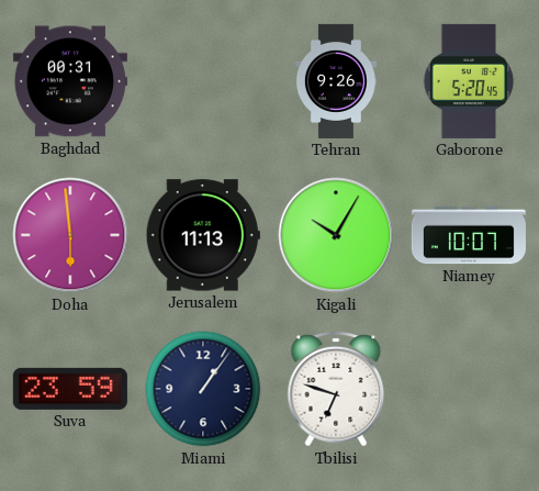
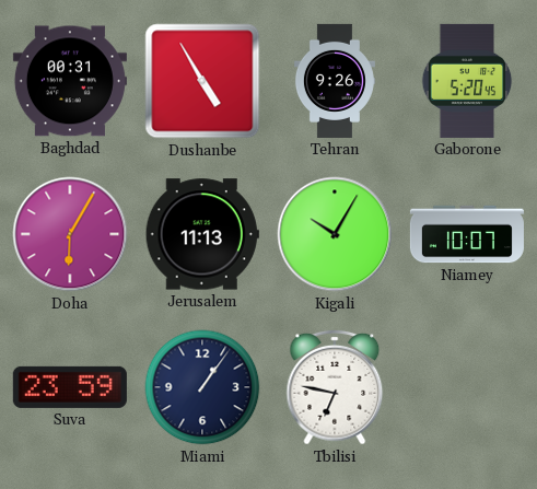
Dushanbe: none -> 4:55
Doha: 5:59 -> 6:05
Tbilisi: 6:48 -> 6:47
